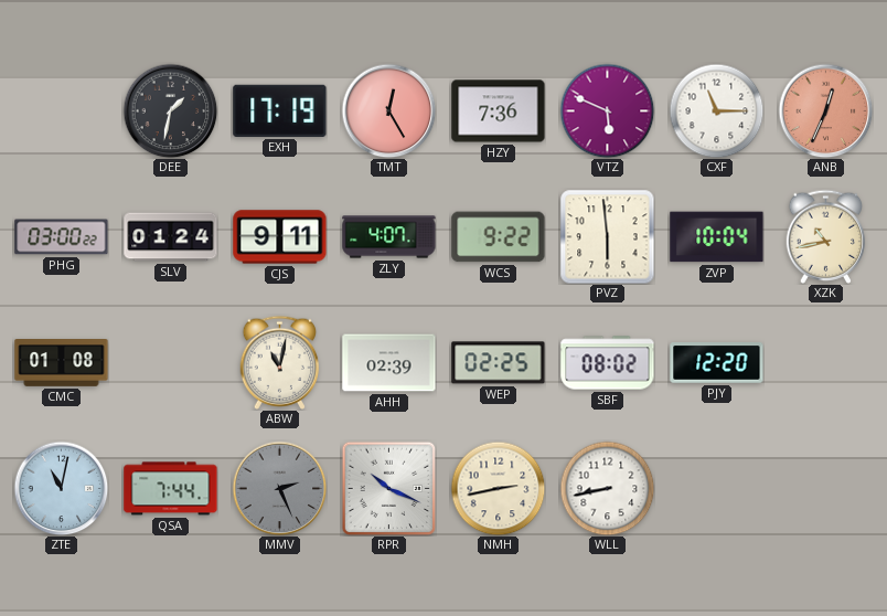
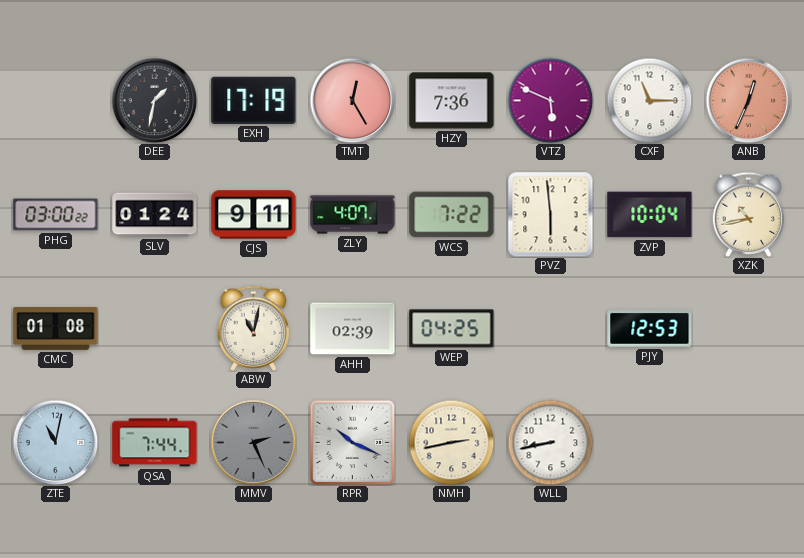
WCS: 9:22 -> 7:22
WEP: 02:25 -> 04:25
SBF: 08:02 -> none
PJY: 12:20 -> 12:53
